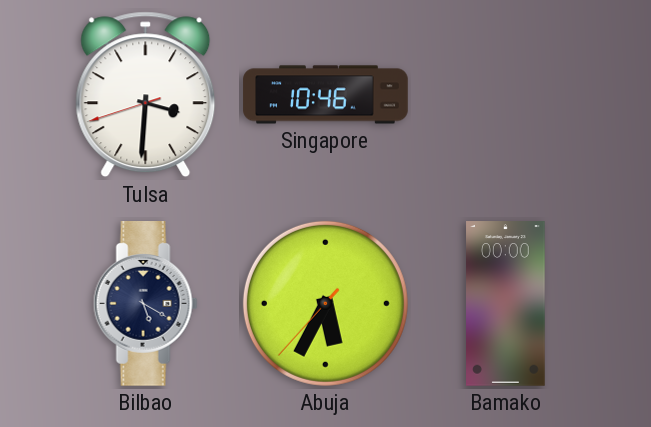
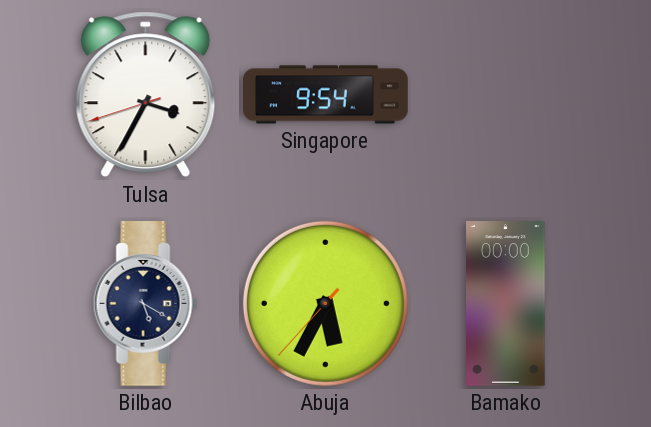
Tulsa: 3:30 -> 3:34
Singapore: 10:46 -> 9:54
